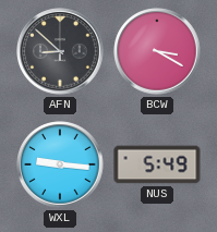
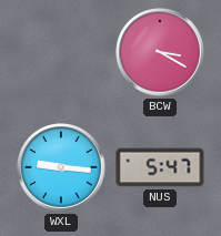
AFN: 8:52 -> none
NUS: 5:49 -> 5:47
